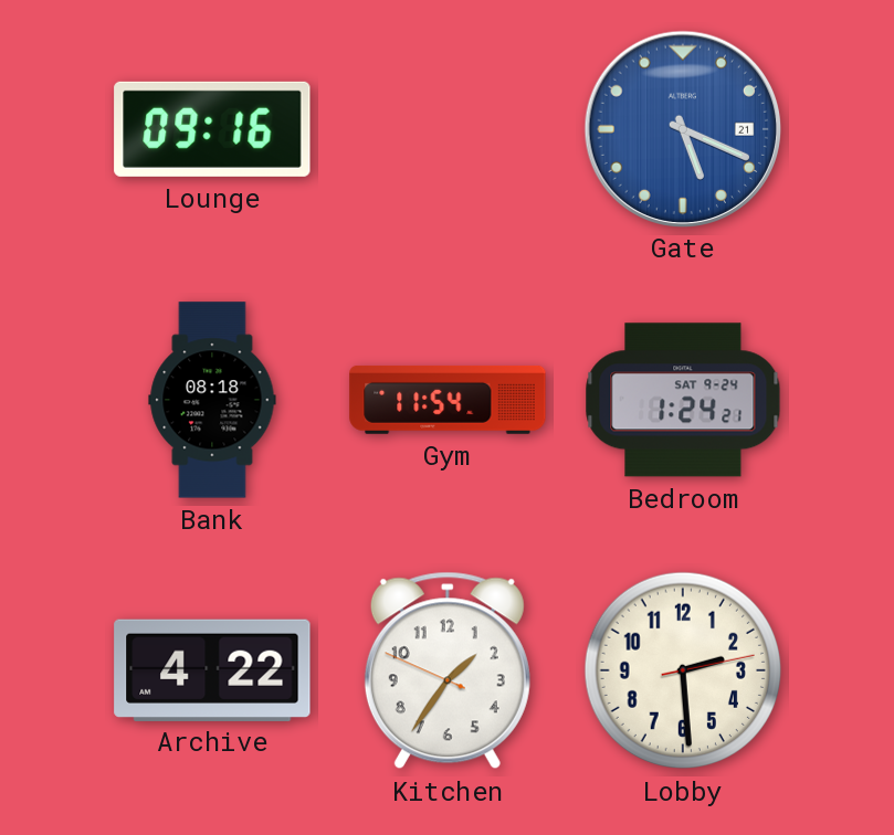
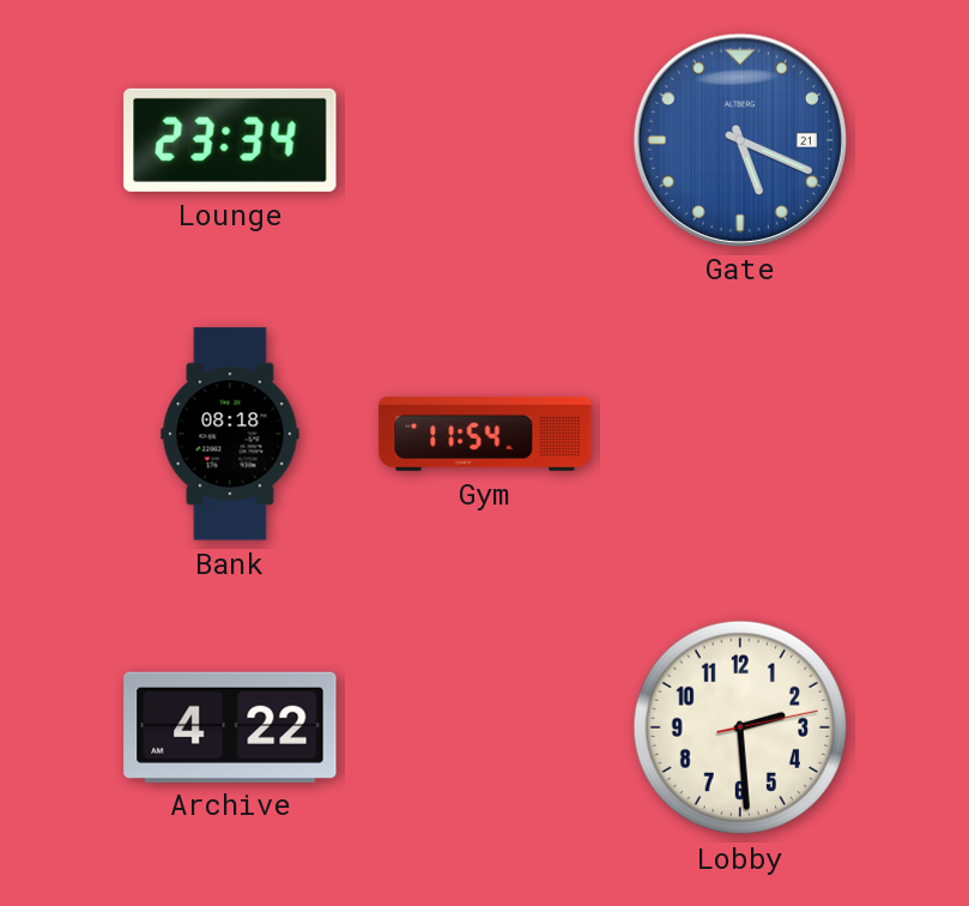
Lounge: 09:16 -> 23:34
Bedroom: 1:24 -> none
Kitchen: 1:35 -> none
